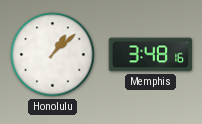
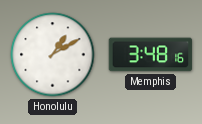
Honolulu: 1:08 -> 1:10
